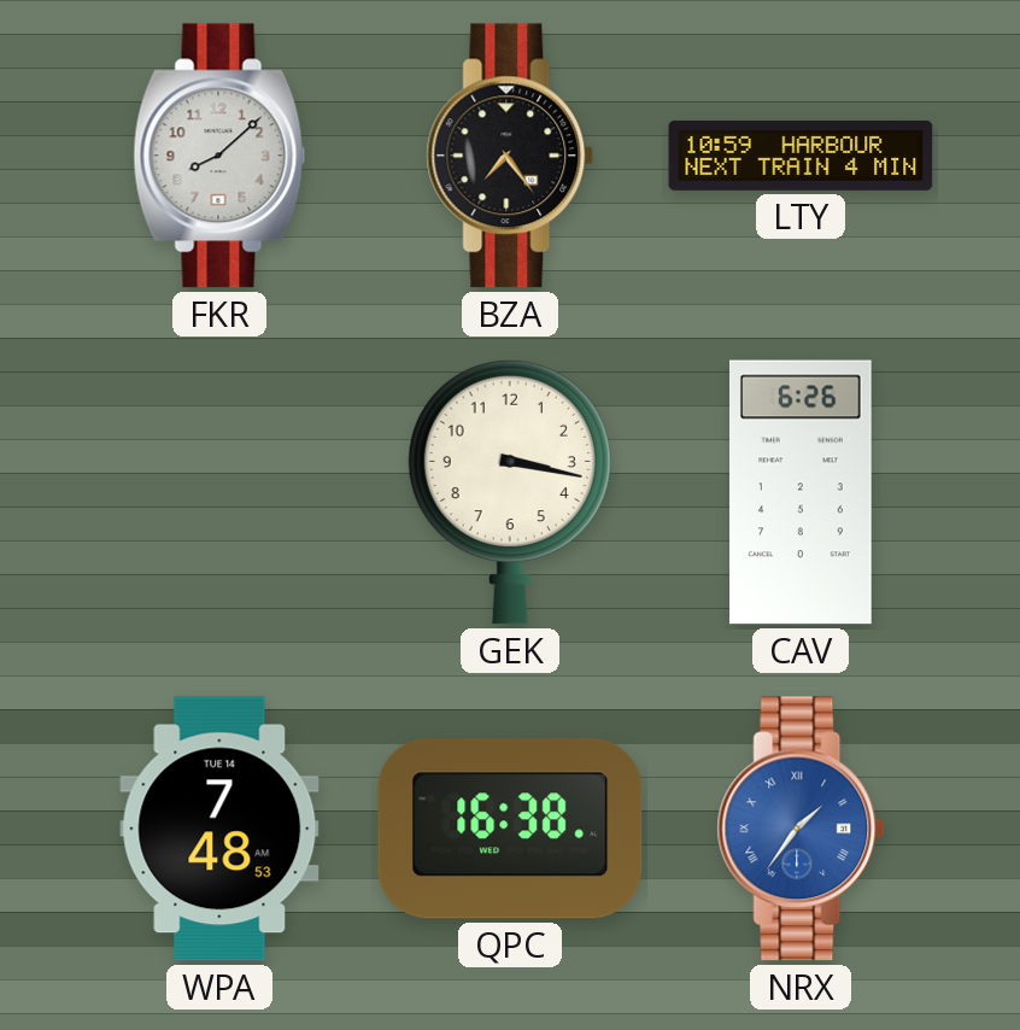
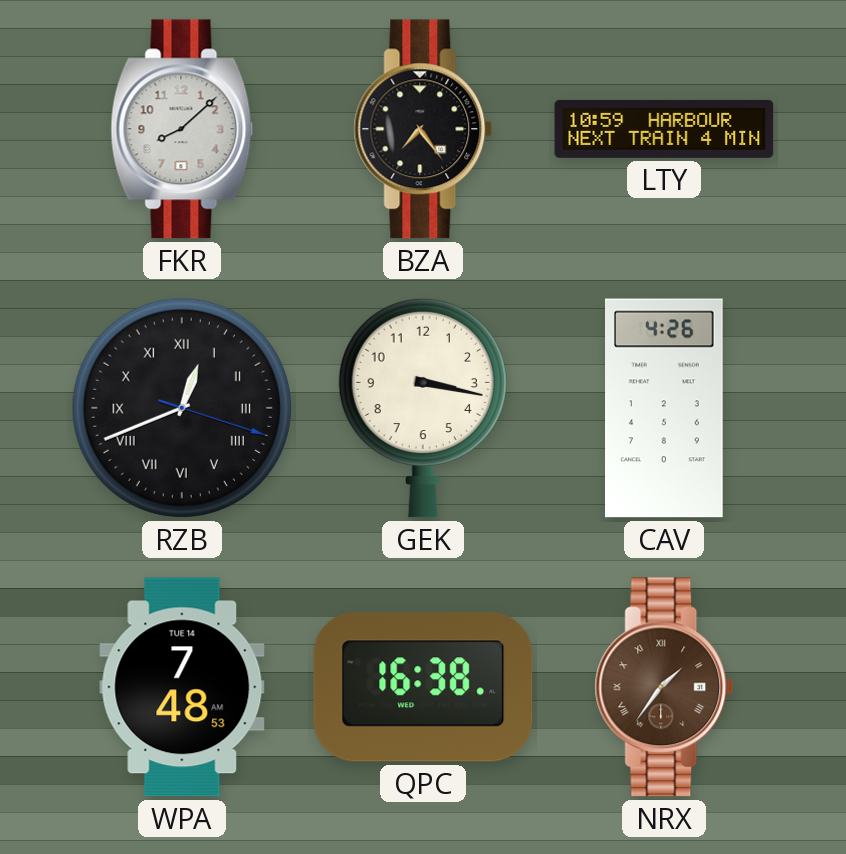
RZB: none -> 12:41
CAV: 6:26 -> 4:26
NRX dial: blue -> brown
